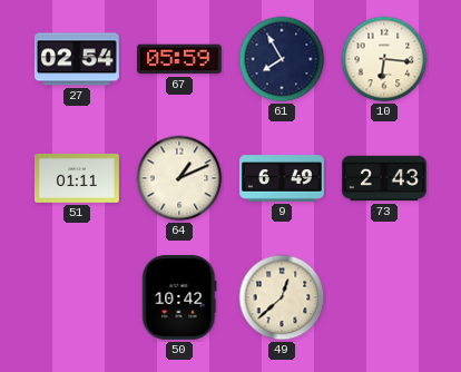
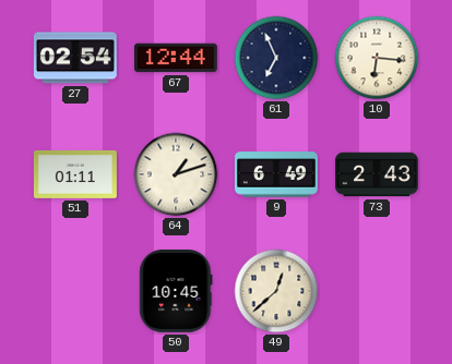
67: 05:59 -> 12:44
61: 7:55 -> 6:56
64: 1:11 -> 1:12
50: 10:42 -> 10:45
